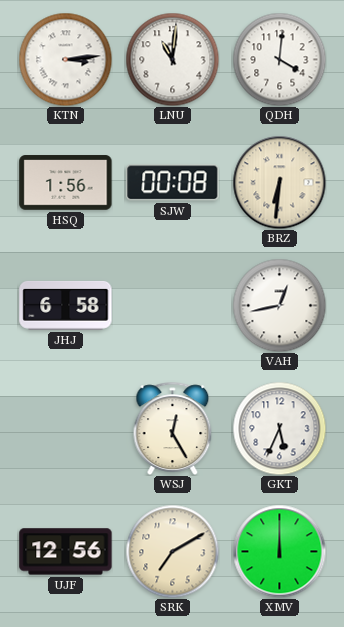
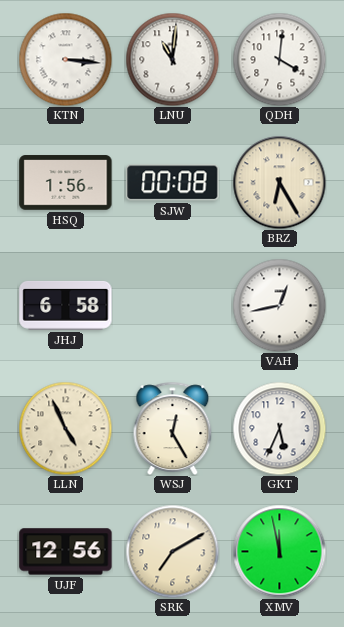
KTN: 3:14 -> 3:16
BRZ: 6:31 -> 6:25
LLN: none -> 4:56
XMV: 12:00 -> 11:58
